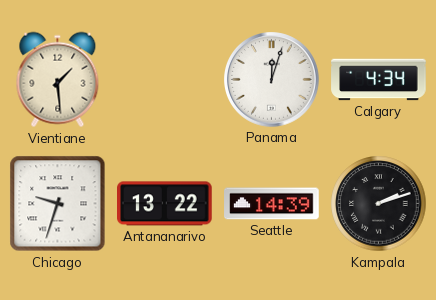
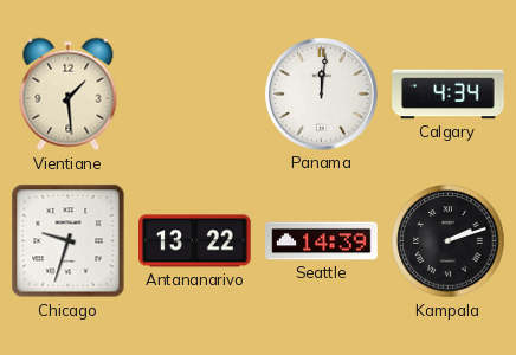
Panama: 12:03 -> 12:01
